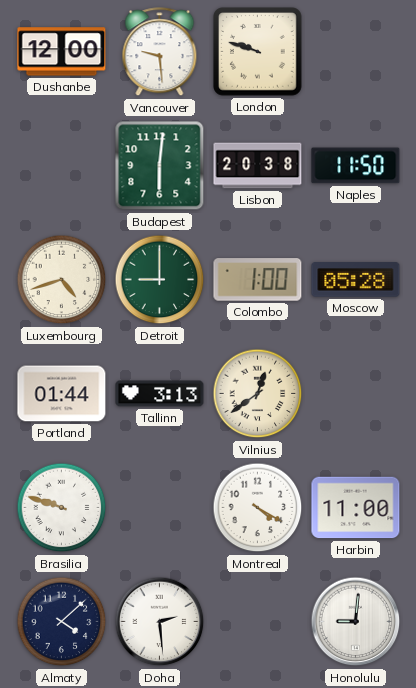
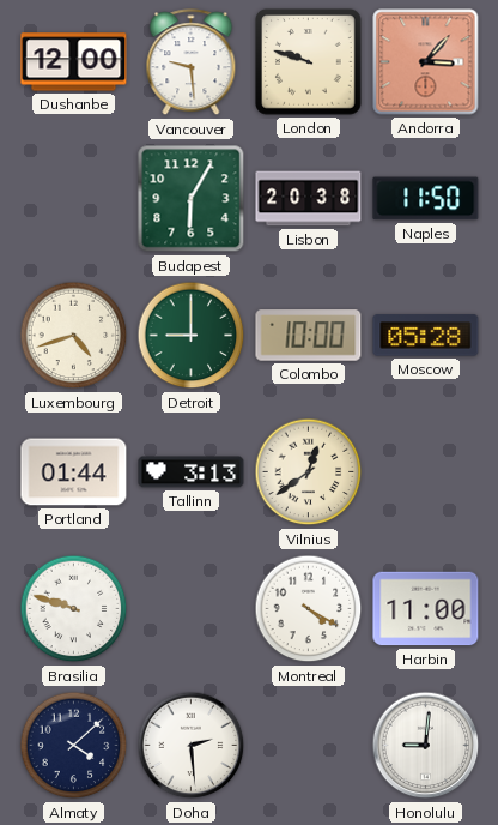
Andorra: none -> 3:07
Budapest: 6:01 -> 6:05
Colombo: 1:00 -> 10:00
